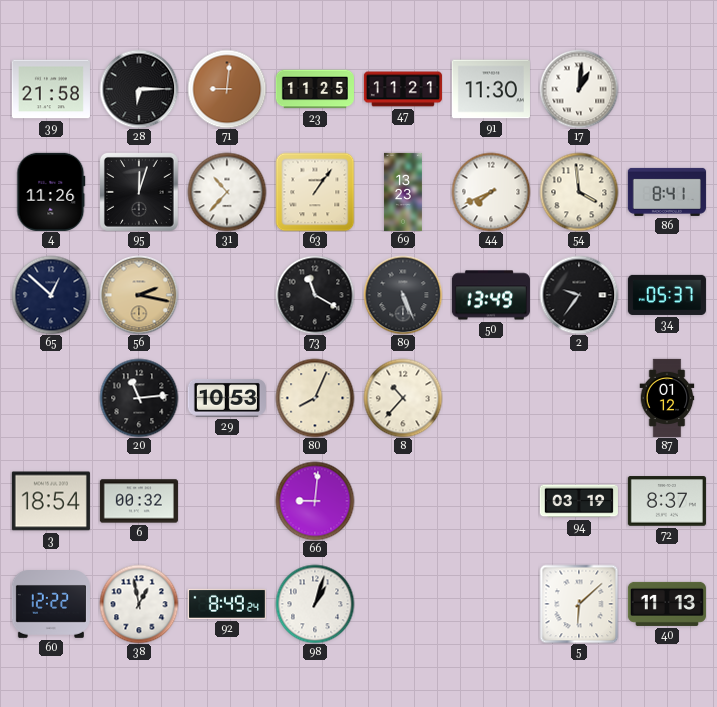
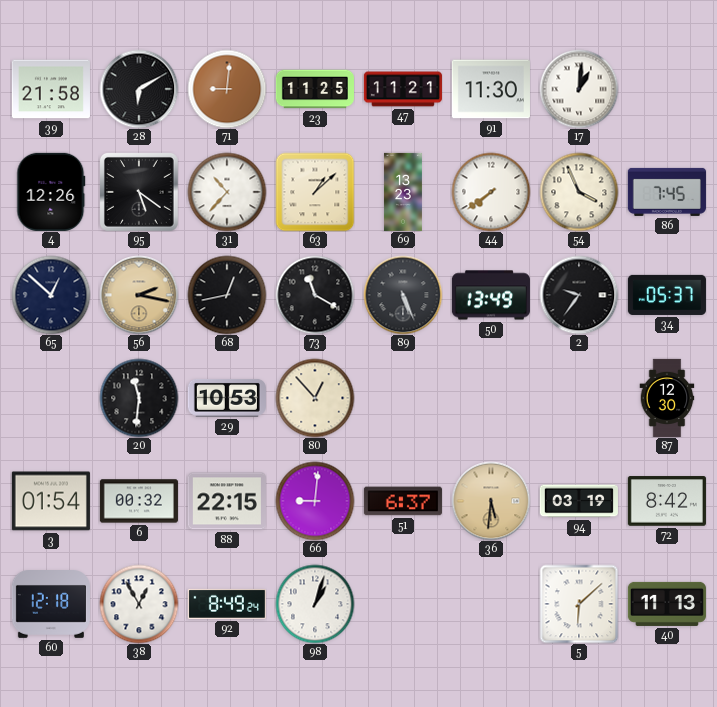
28: 6:15 -> 6:10
4: 11:26 -> 12:26
95: 12:03 -> 5:21
63: 1:06 -> 1:08
44: 7:41 -> 7:39
54: 3:59 -> 3:56
86: 8:41 -> 7:45
68: none -> 12:43
20: 11:14 -> 11:31
80: 8:04 -> 12:53
8: 10:37 -> none
87: 01:12 -> 12:30
3: 18:54 -> 01:54
88: none -> 22:15
51: none -> 6:37
36: none -> 5:31
72: 8:37 -> 8:42
60: 12:22 -> 12:18
38: 12:58 -> 12:55
